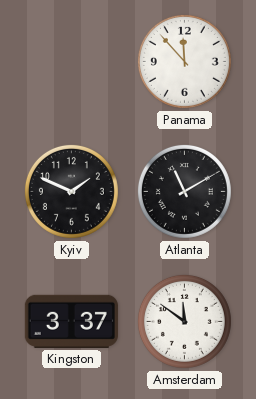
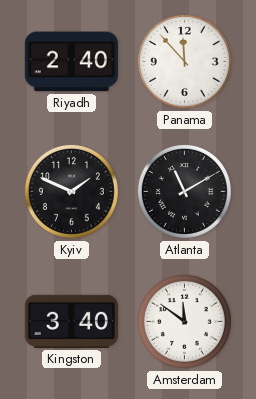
Riyadh: none -> 2:40
Kingston: 3:37 -> 3:40
